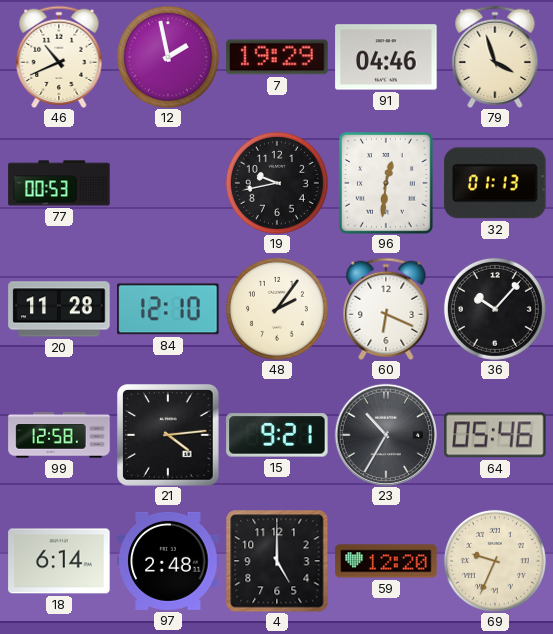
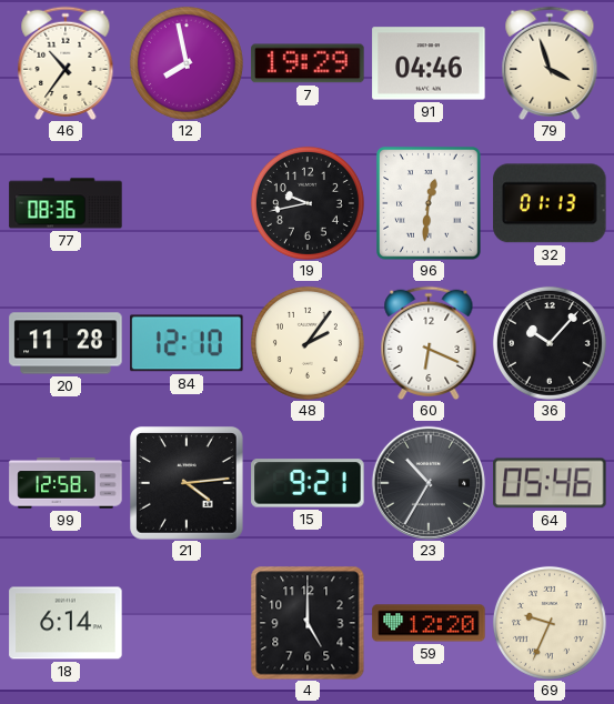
46: 10:41 -> 10:36
12: 1:58 -> 7:58
77: 00:53 -> 08:36
97: 2:48 -> none
